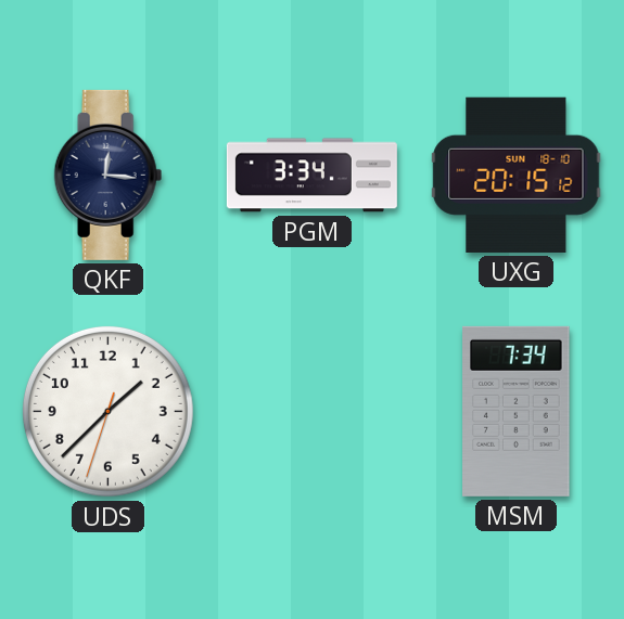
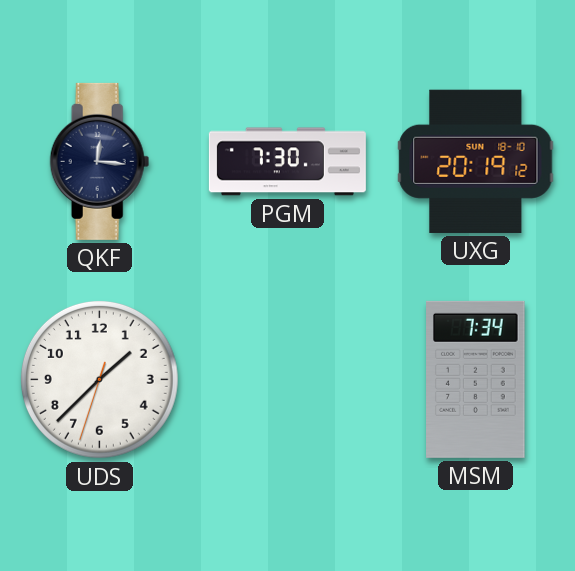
PGM: 3:34 -> 7:30
UXG: 20:15 -> 20:19
